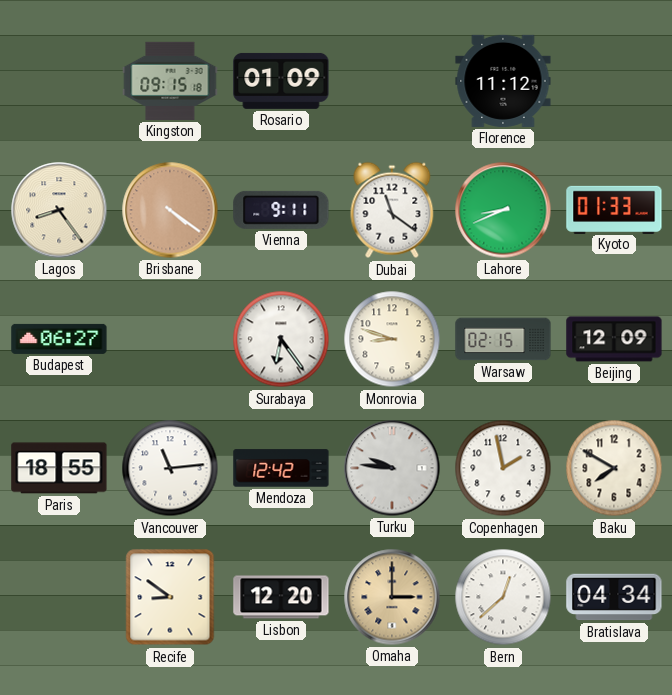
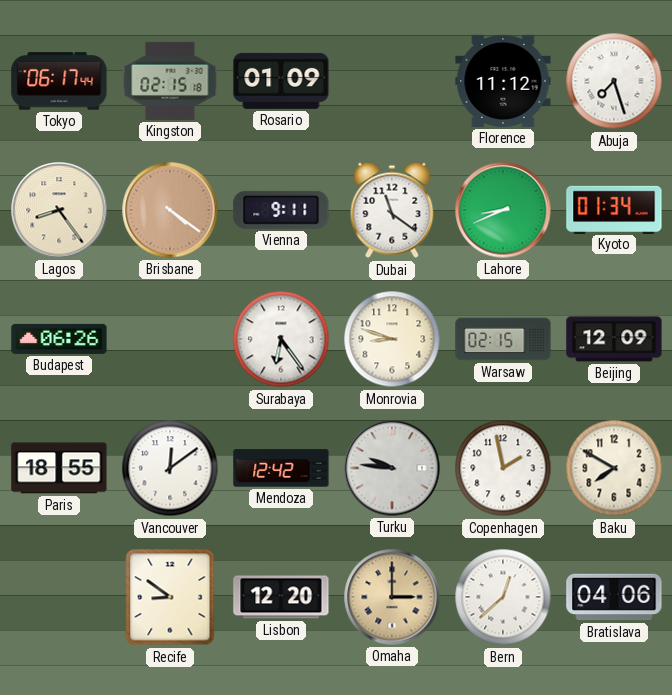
Tokyo: none -> 06:17
Kingston: 09:15 -> 02:15
Abuja: none -> 7:27
Kyoto: 01:33 -> 01:34
Budapest: 06:27 -> 06:26
Vancouver: 11:14 -> 12:09
Bratislava: 04:34 -> 04:06
